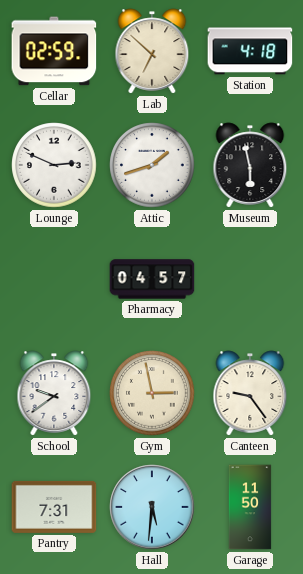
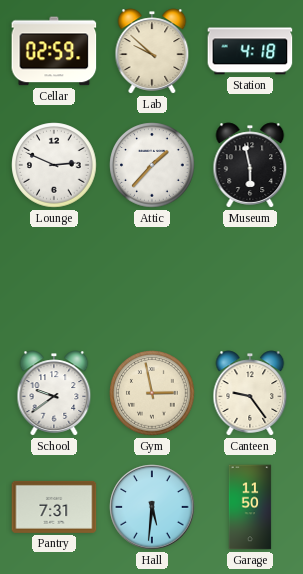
Lab: 6:52 -> 9:52
Attic: 1:42 -> 1:37
Pharmacy: 04:57 -> none
